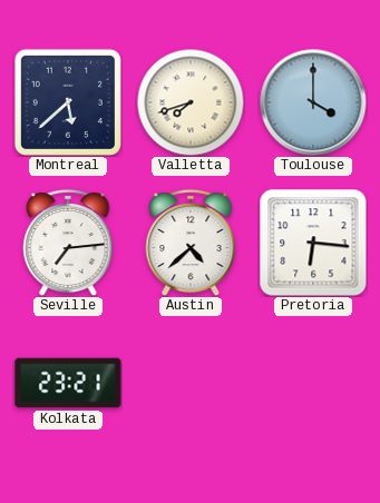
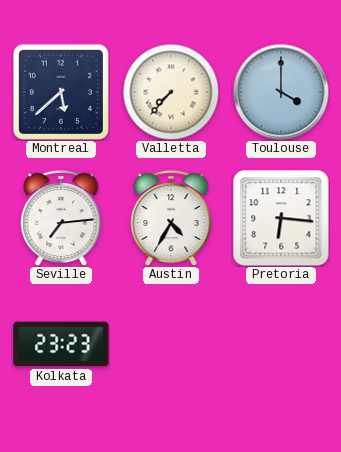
Valletta: 7:42 -> 7:37
Austin: 4:38 -> 4:35
Kolkata: 23:21 -> 23:23
